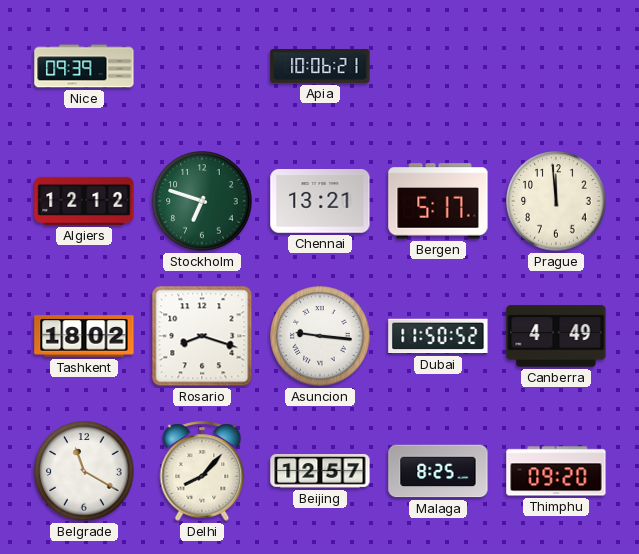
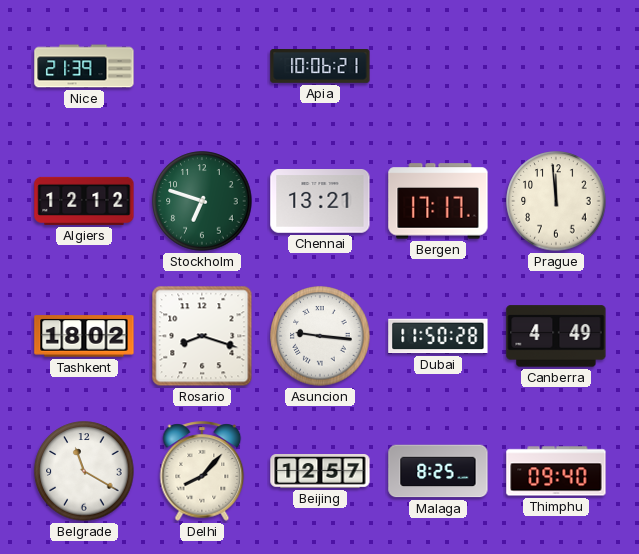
Nice: 09:39 -> 21:39
Bergen: 5:17 -> 17:17
Dubai: 11:50:52 -> 11:50:28
Thimphu: 09:20 -> 09:40
